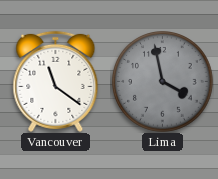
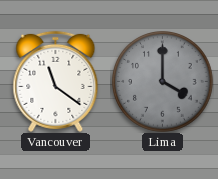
Lima: 3:58 -> 4:00
